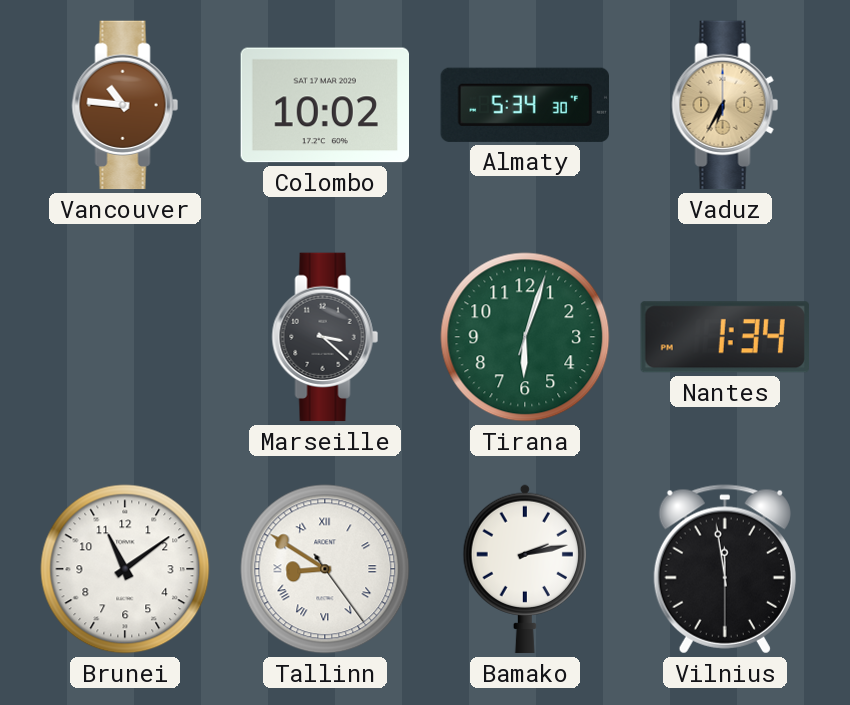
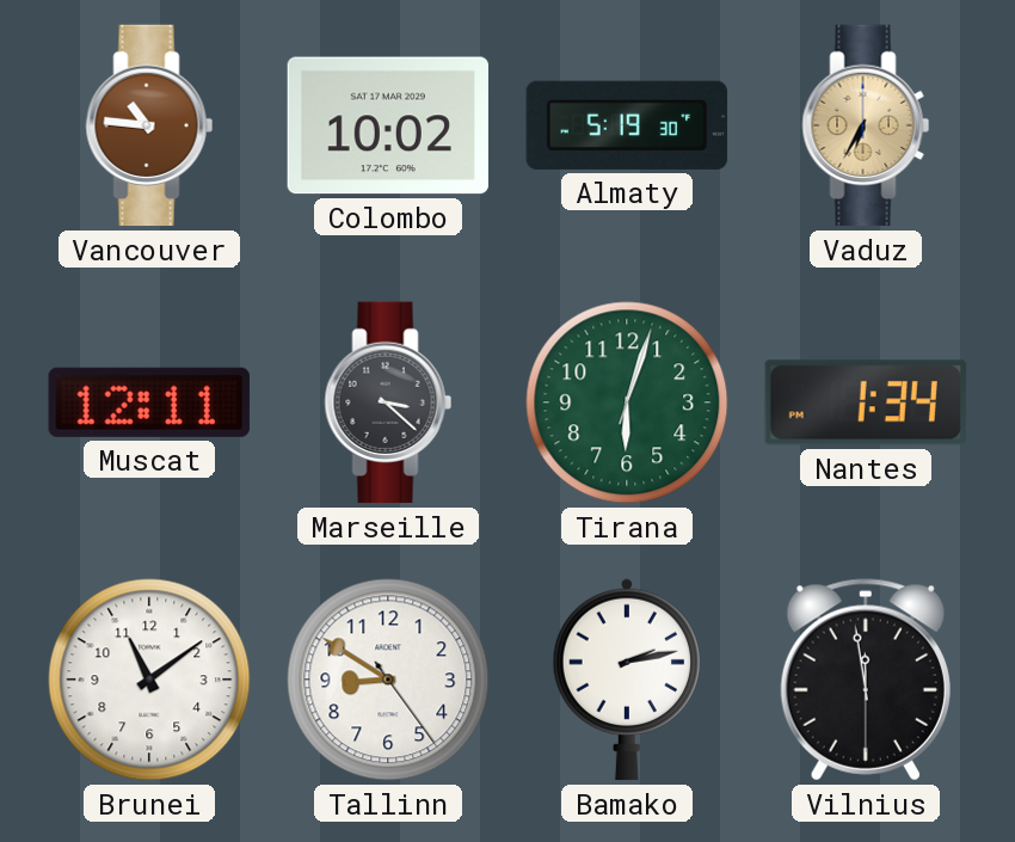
Almaty: 5:34 -> 5:19
Muscat: none -> 12:11
Tallinn numerals: Roman -> Arabic
